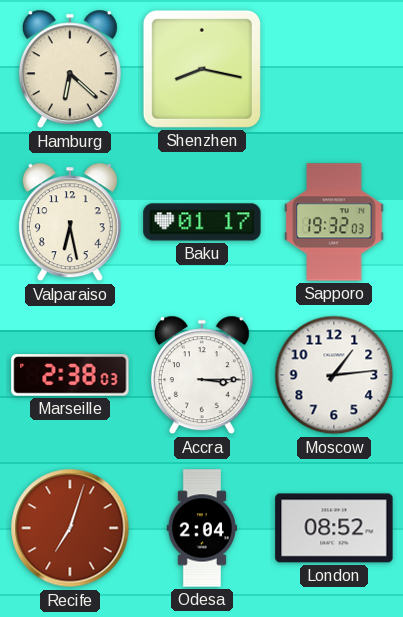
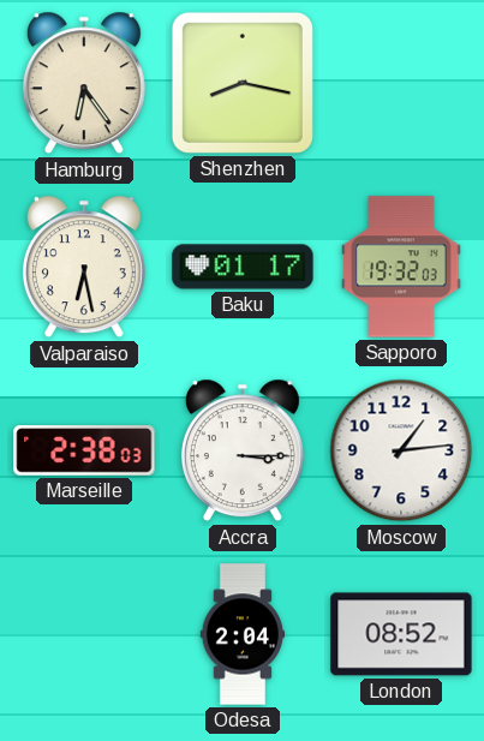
Hamburg: 6:22 -> 6:24
Recife: 7:03 -> none
